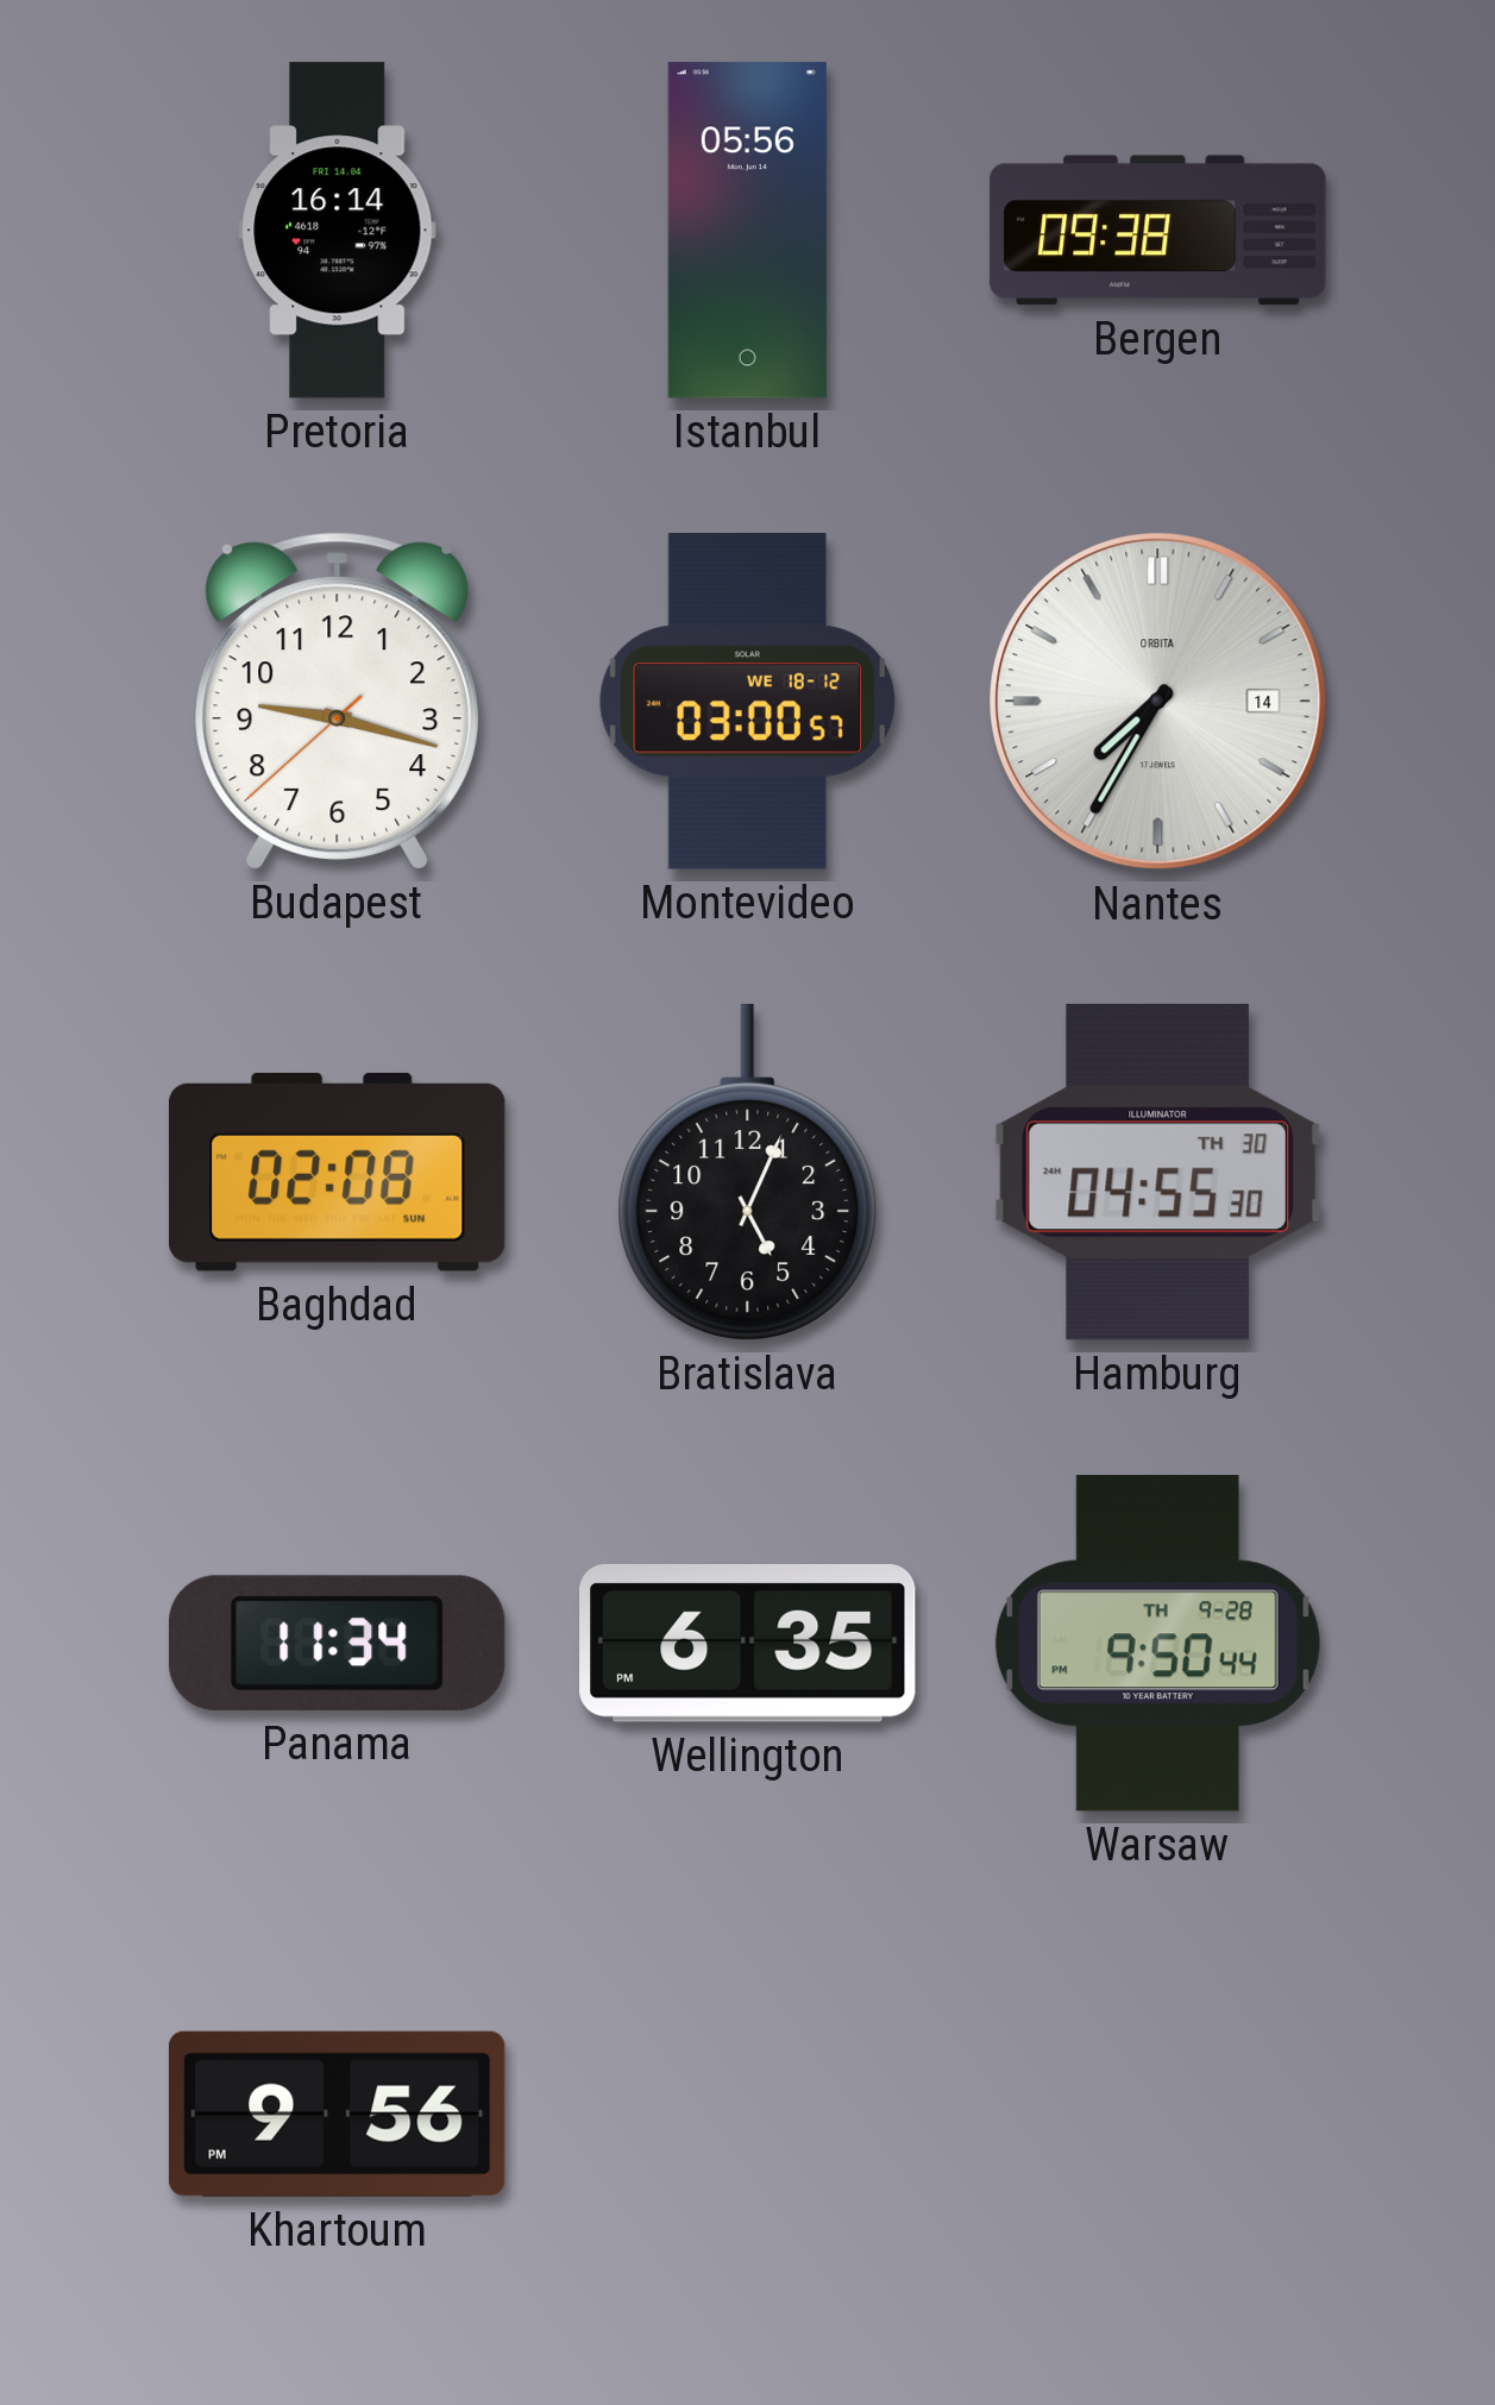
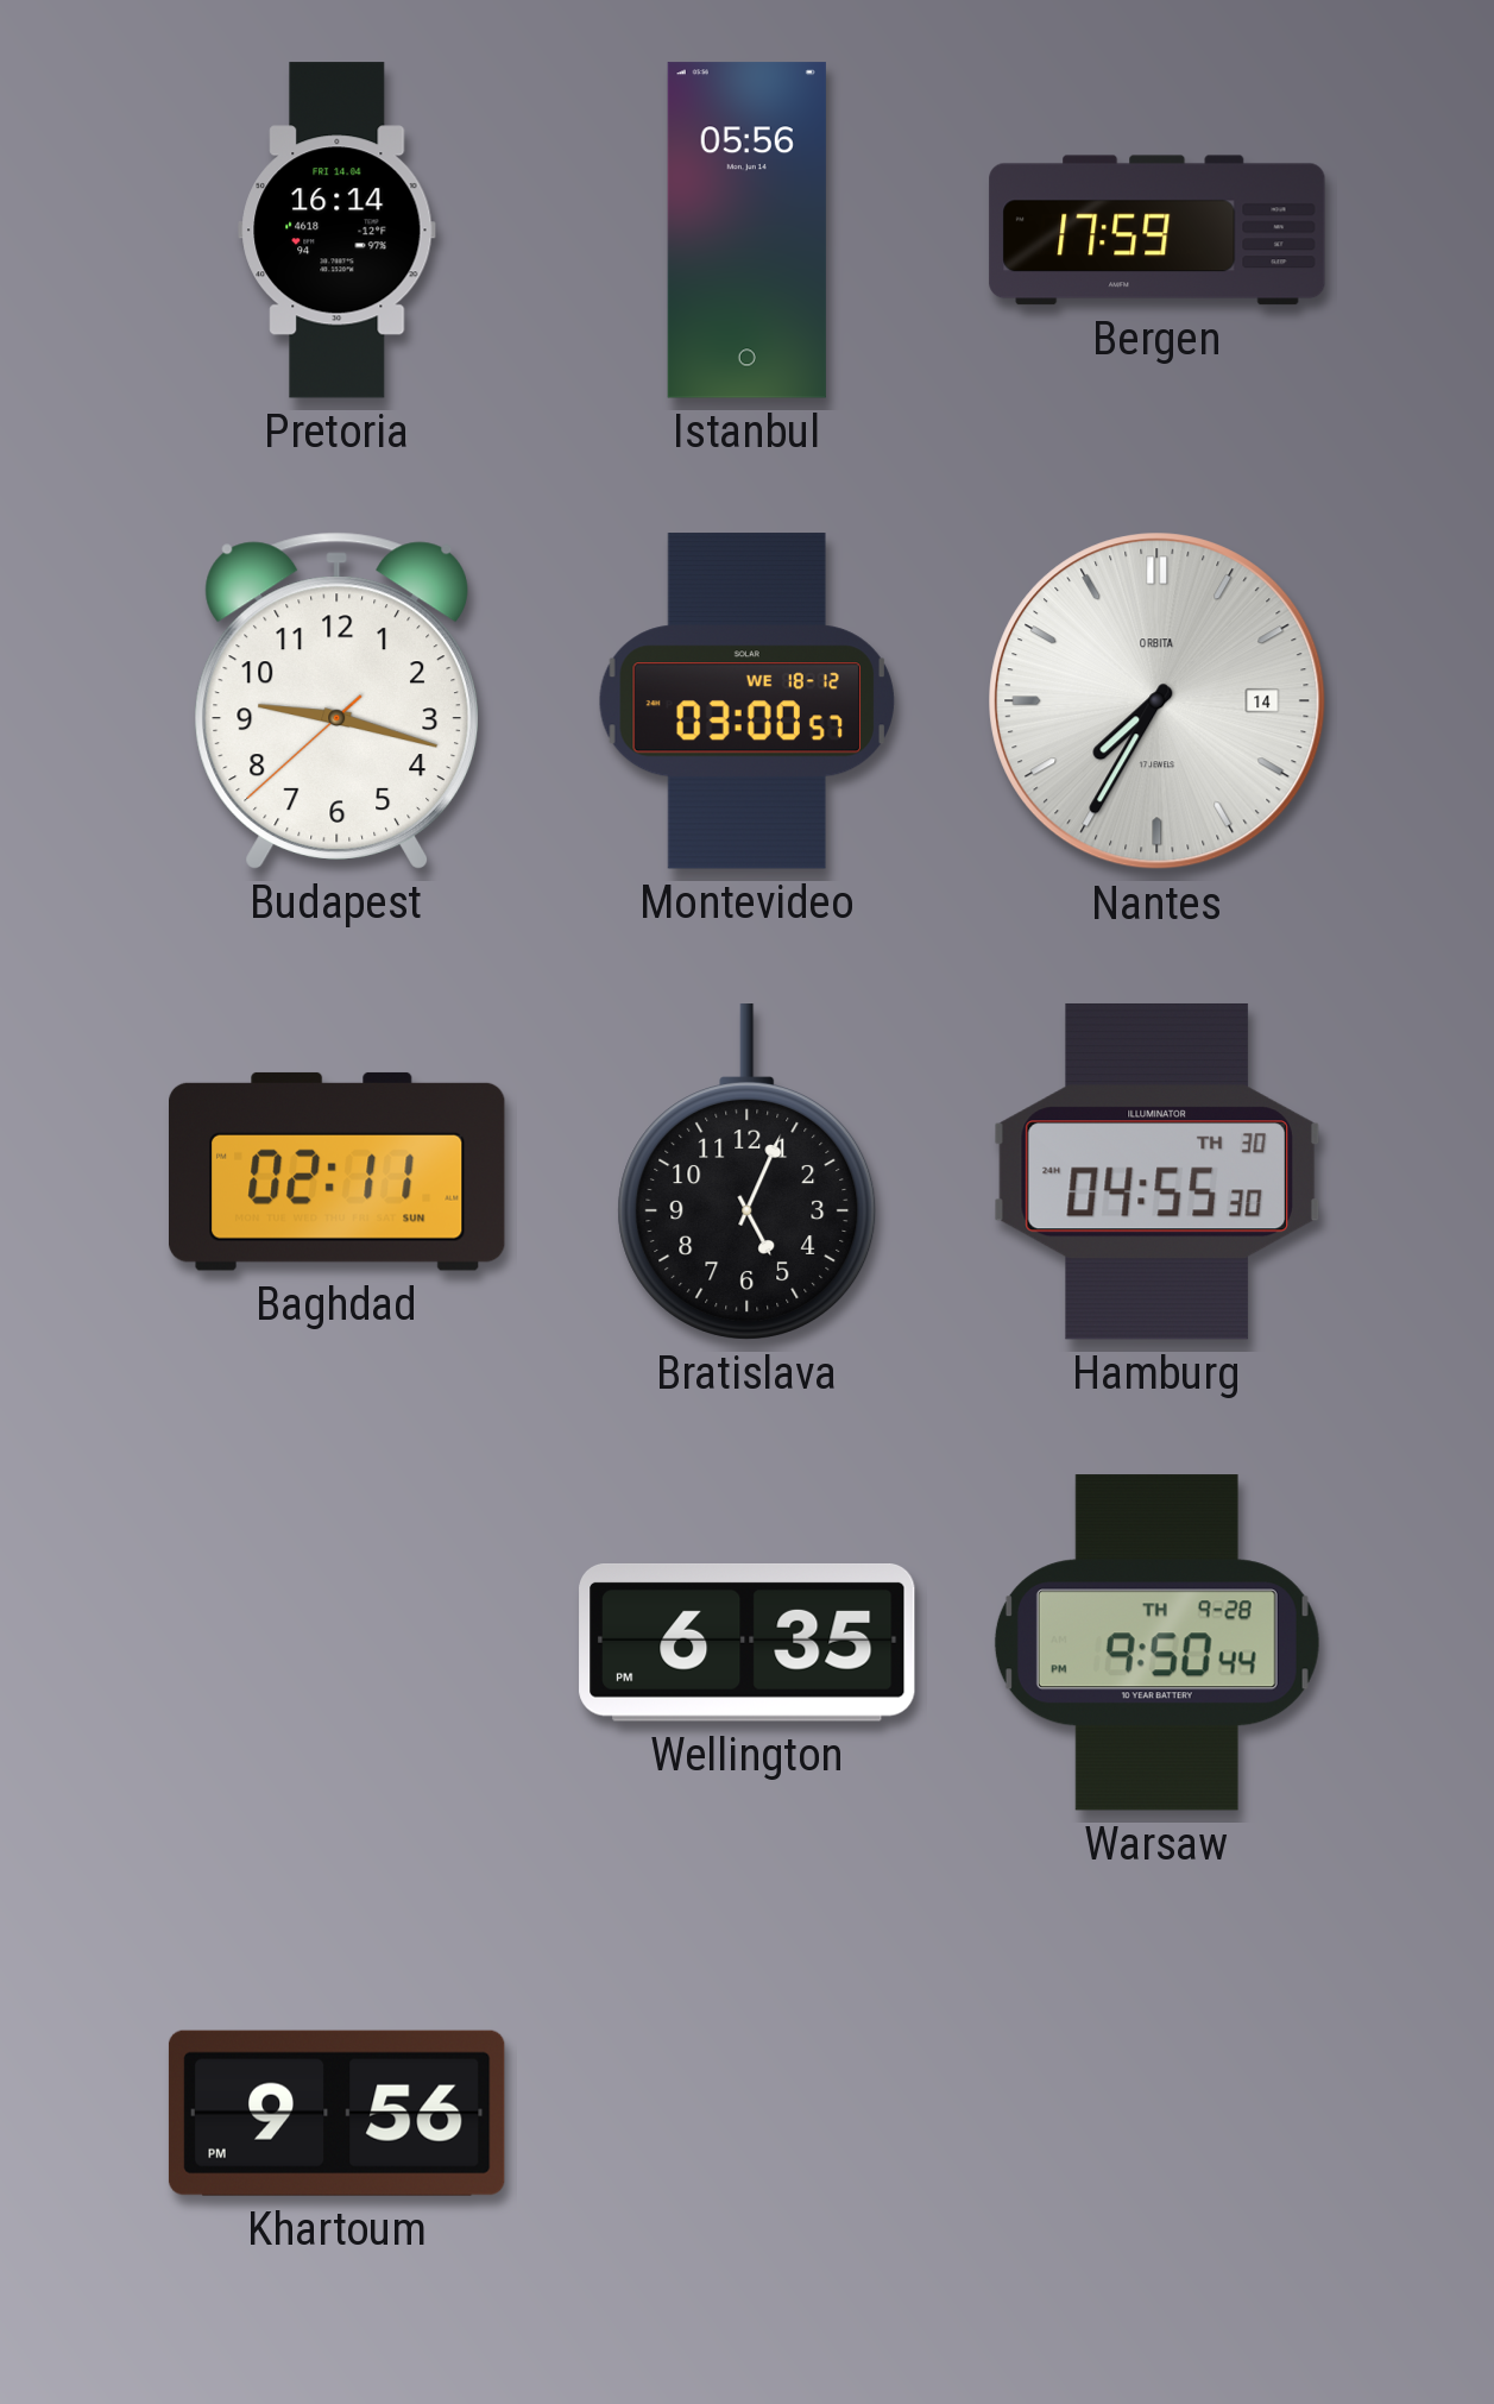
Bergen: 09:38 -> 17:59
Baghdad: 02:08 -> 02:11
Panama: 11:34 -> none
